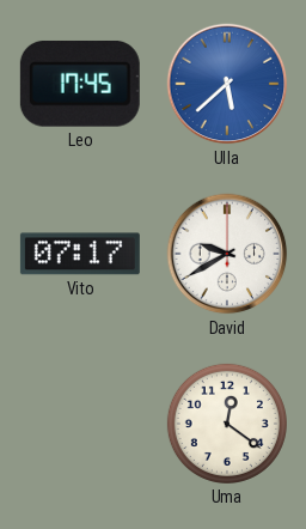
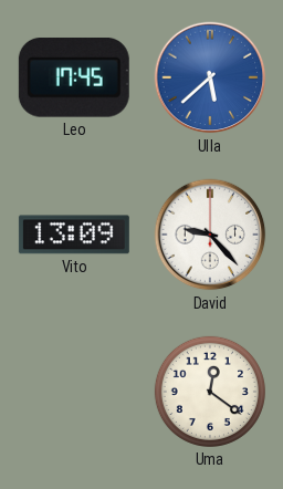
Vito: 07:17 -> 13:09
David: 9:40 -> 9:23
